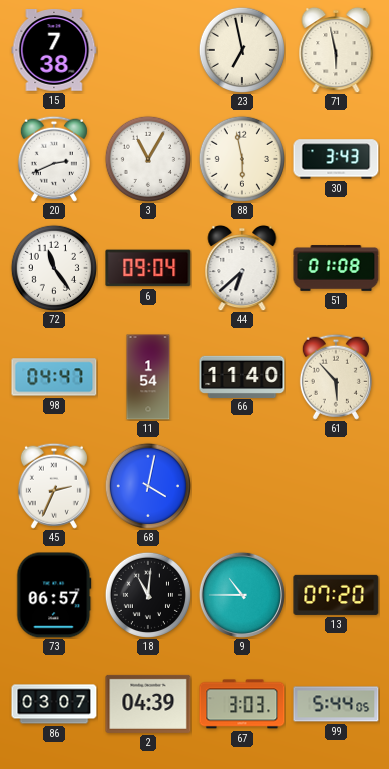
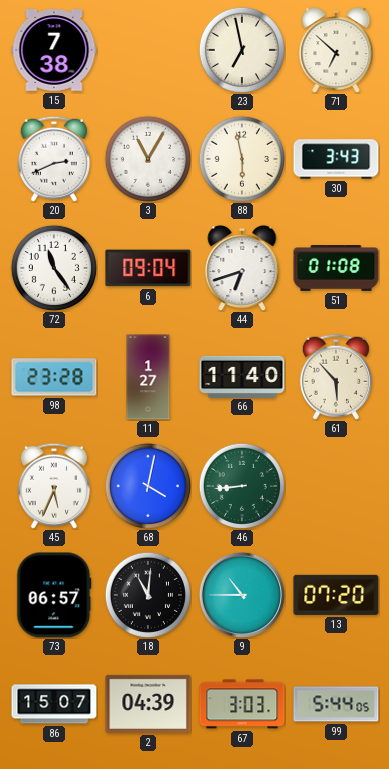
71: 5:58 -> 6:52
44: 6:38 -> 6:42
98: 04:47 -> 23:28
11: 1:54 -> 1:27
45: 2:34 -> 5:34
46: none -> 8:44
86: 03:07 -> 15:07
